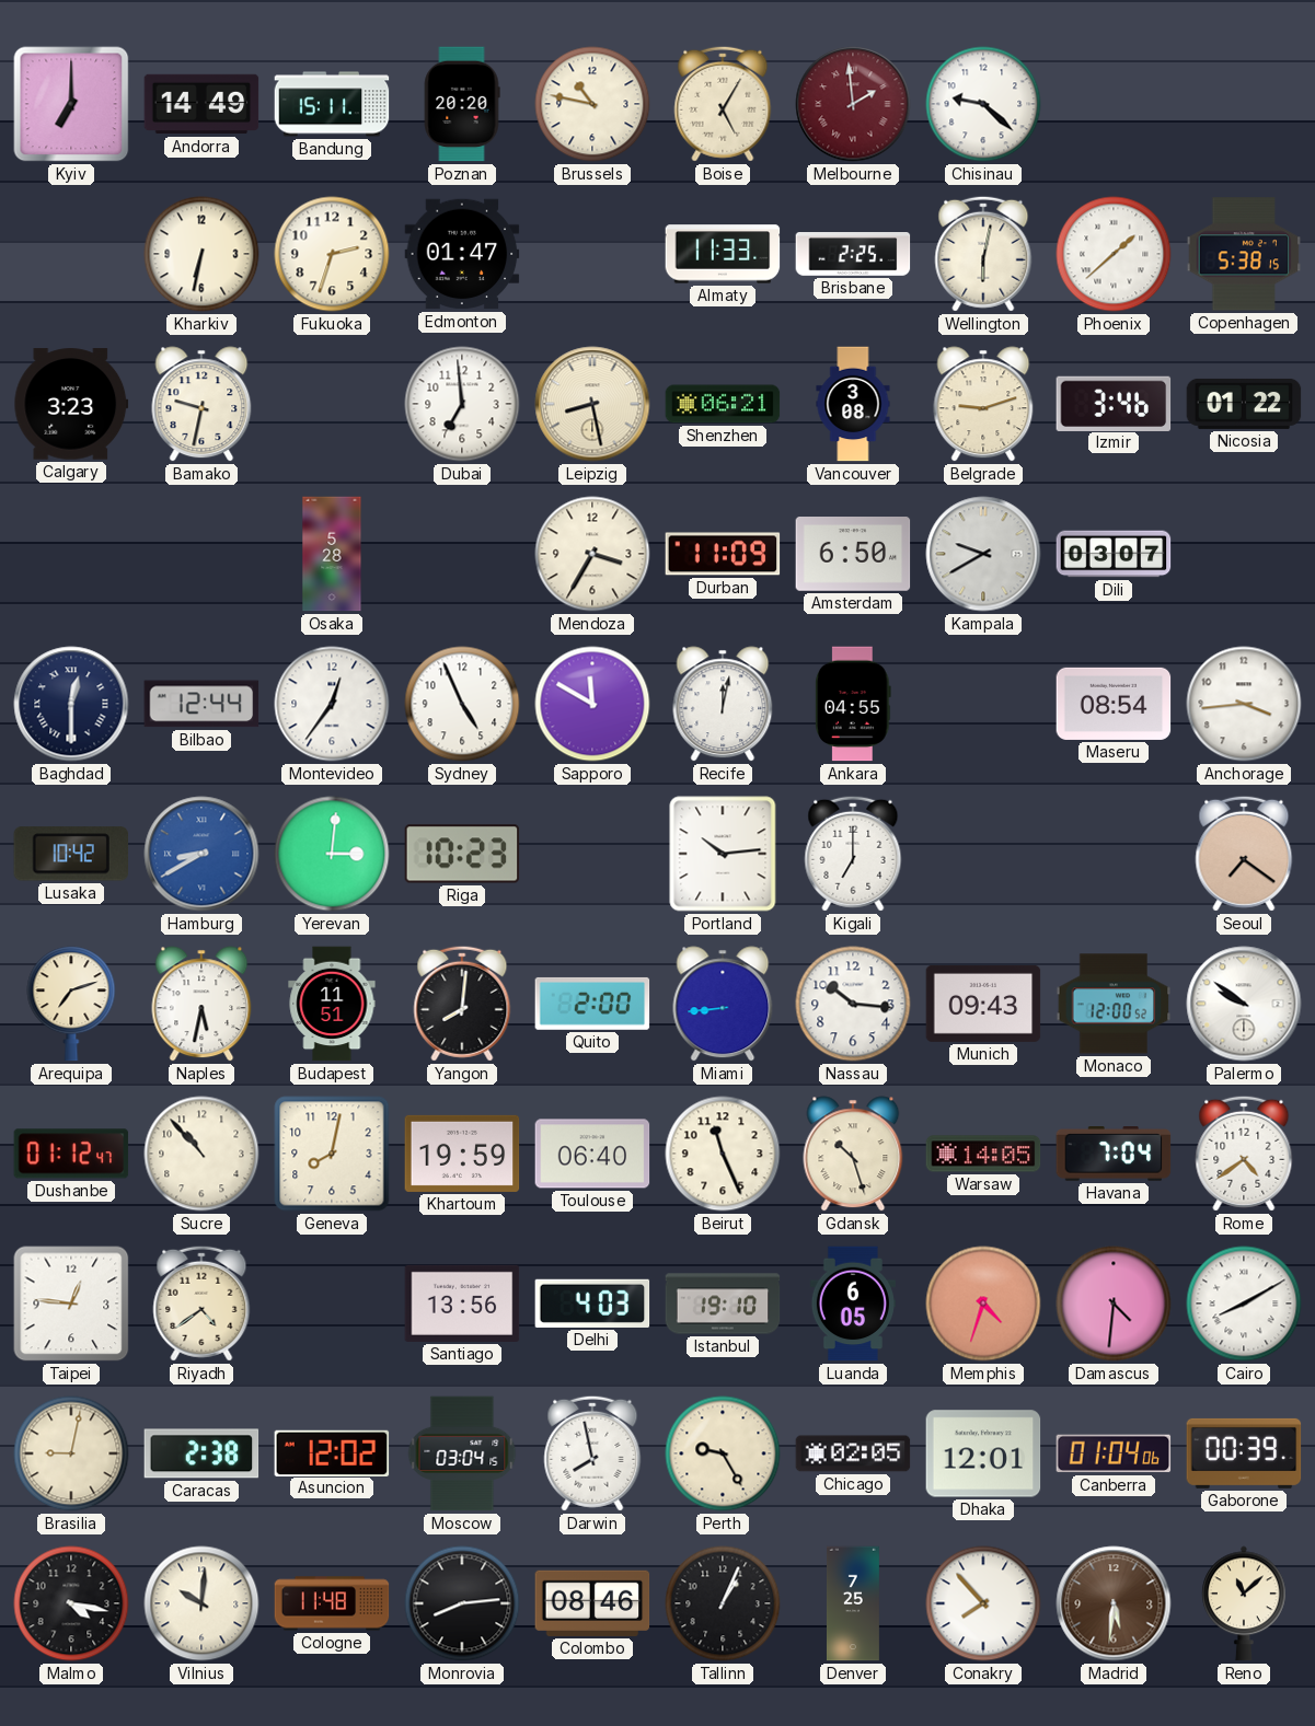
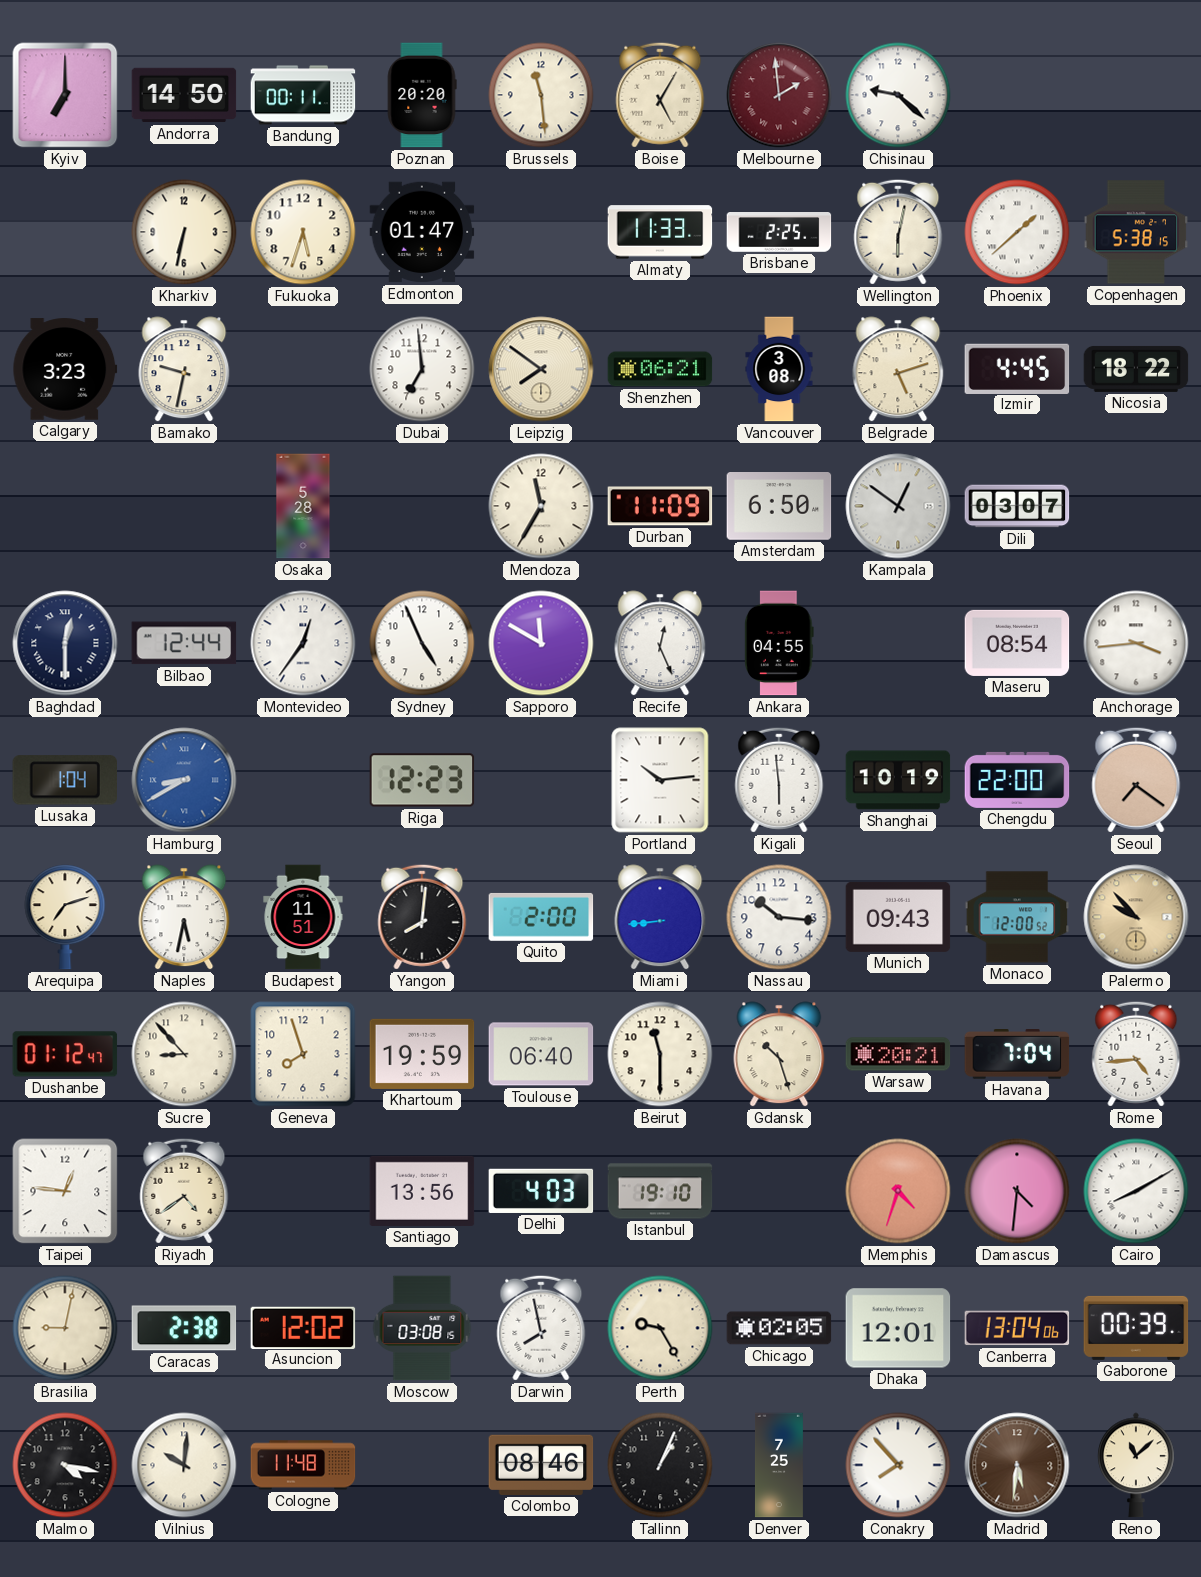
Andorra: 14:49 -> 14:50
Bandung: 15:11 -> 00:11
Brussels: 10:47 -> 11:29
Fukuoka: 2:33 -> 5:33
Leipzig: 8:28 -> 7:51
Belgrade: 9:12 -> 5:12
Izmir: 3:46 -> 4:45
Nicosia: 01:22 -> 18:22
Mendoza: 3:35 -> 11:35
Kampala: 9:40 -> 12:51
Recife: 12:02 -> 12:26
Lusaka: 10:42 -> 1:04
Yerevan: 3:01 -> none
Riga: 10:23 -> 12:23
Kigali: 7:00 -> 5:59
Shanghai: none -> 10:19
Chengdu: none -> 22:00
Palermo: 9:51 -> 9:53
Palermo dial: white -> champagne
Sucre: 10:53 -> 8:53
Geneva: 8:02 -> 7:57
Beirut: 11:26 -> 11:30
Warsaw: 14:05 -> 20:21
Rome: 4:39 -> 4:44
Luanda: 6:05 -> none
Moscow: 03:04 -> 03:08
Canberra: 01:04 -> 13:04
Monrovia: 8:14 -> none
